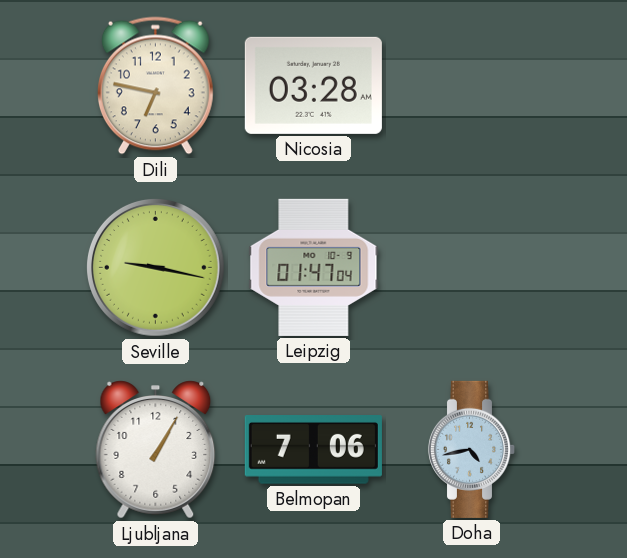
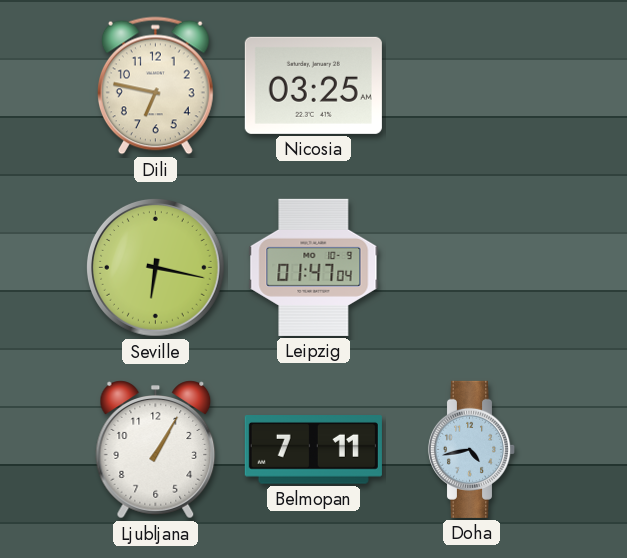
Nicosia: 03:28 -> 03:25
Seville: 9:17 -> 6:17
Belmopan: 7:06 -> 7:11
